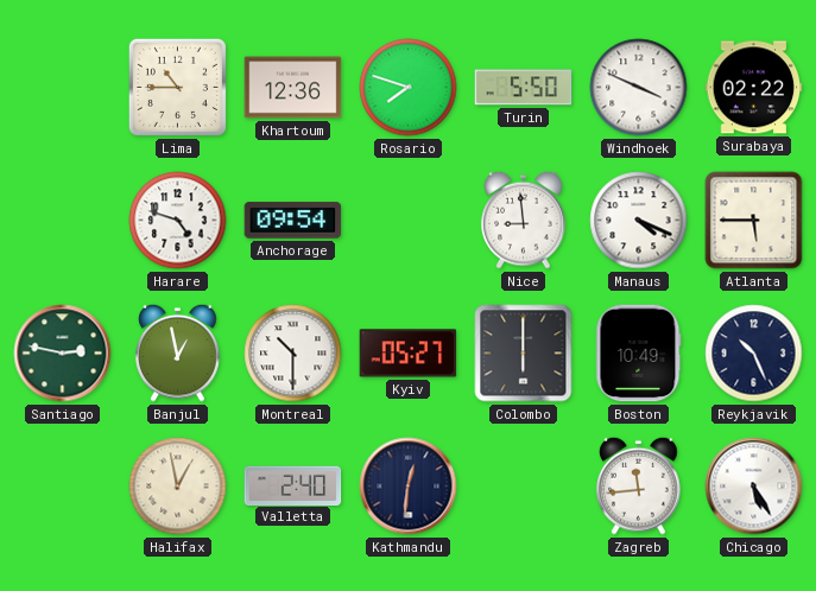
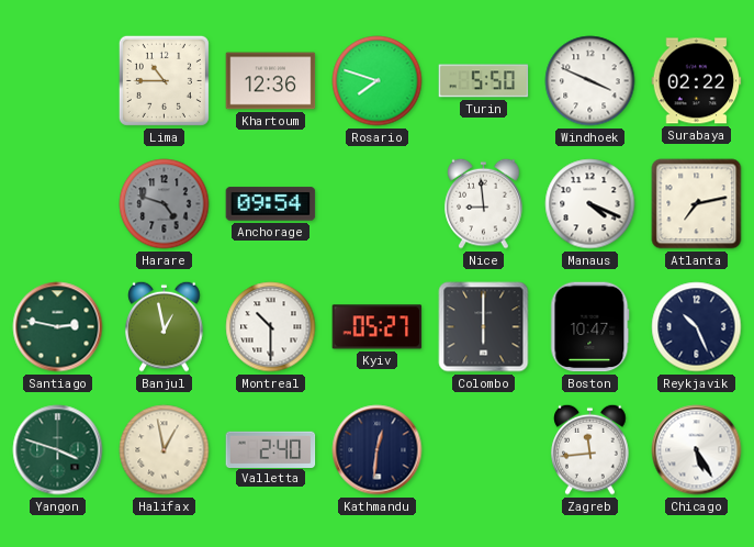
Harare dial: white -> grey
Atlanta: 5:45 -> 7:13
Boston: 10:49 -> 10:47
Yangon: none -> 3:48
